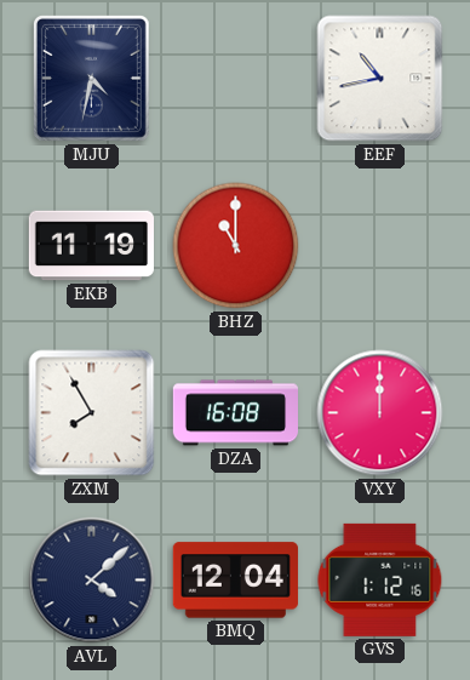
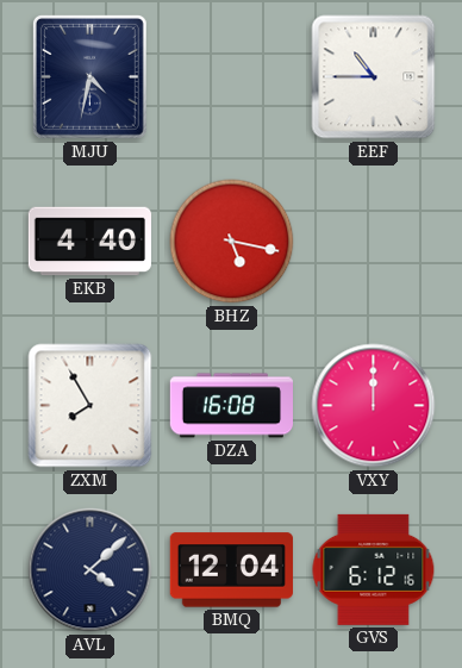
EEF: 10:43 -> 10:45
EKB: 11:19 -> 4:40
BHZ: 11:00 -> 5:17
GVS: 1:12 -> 6:12
